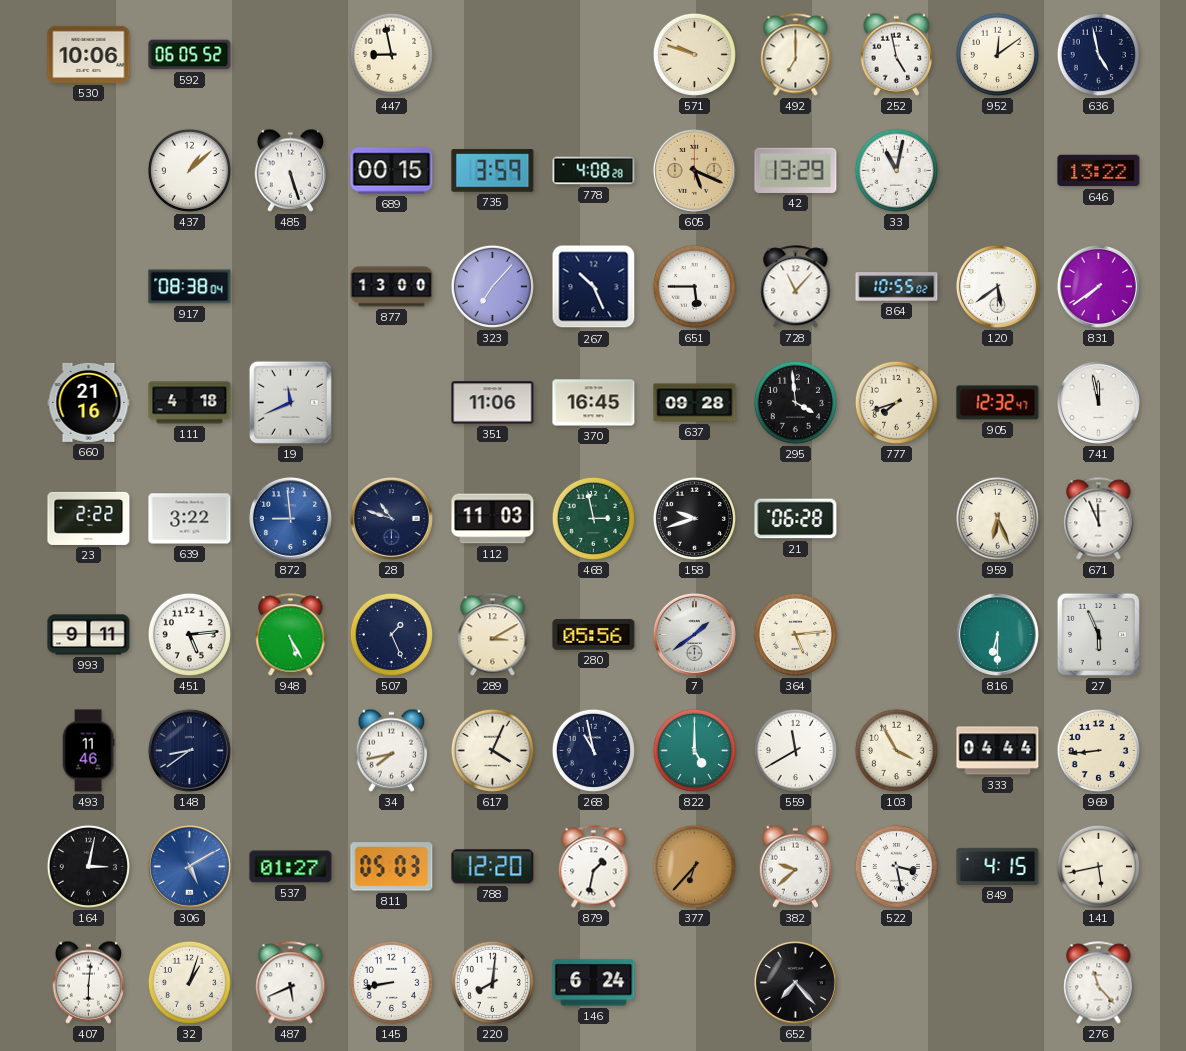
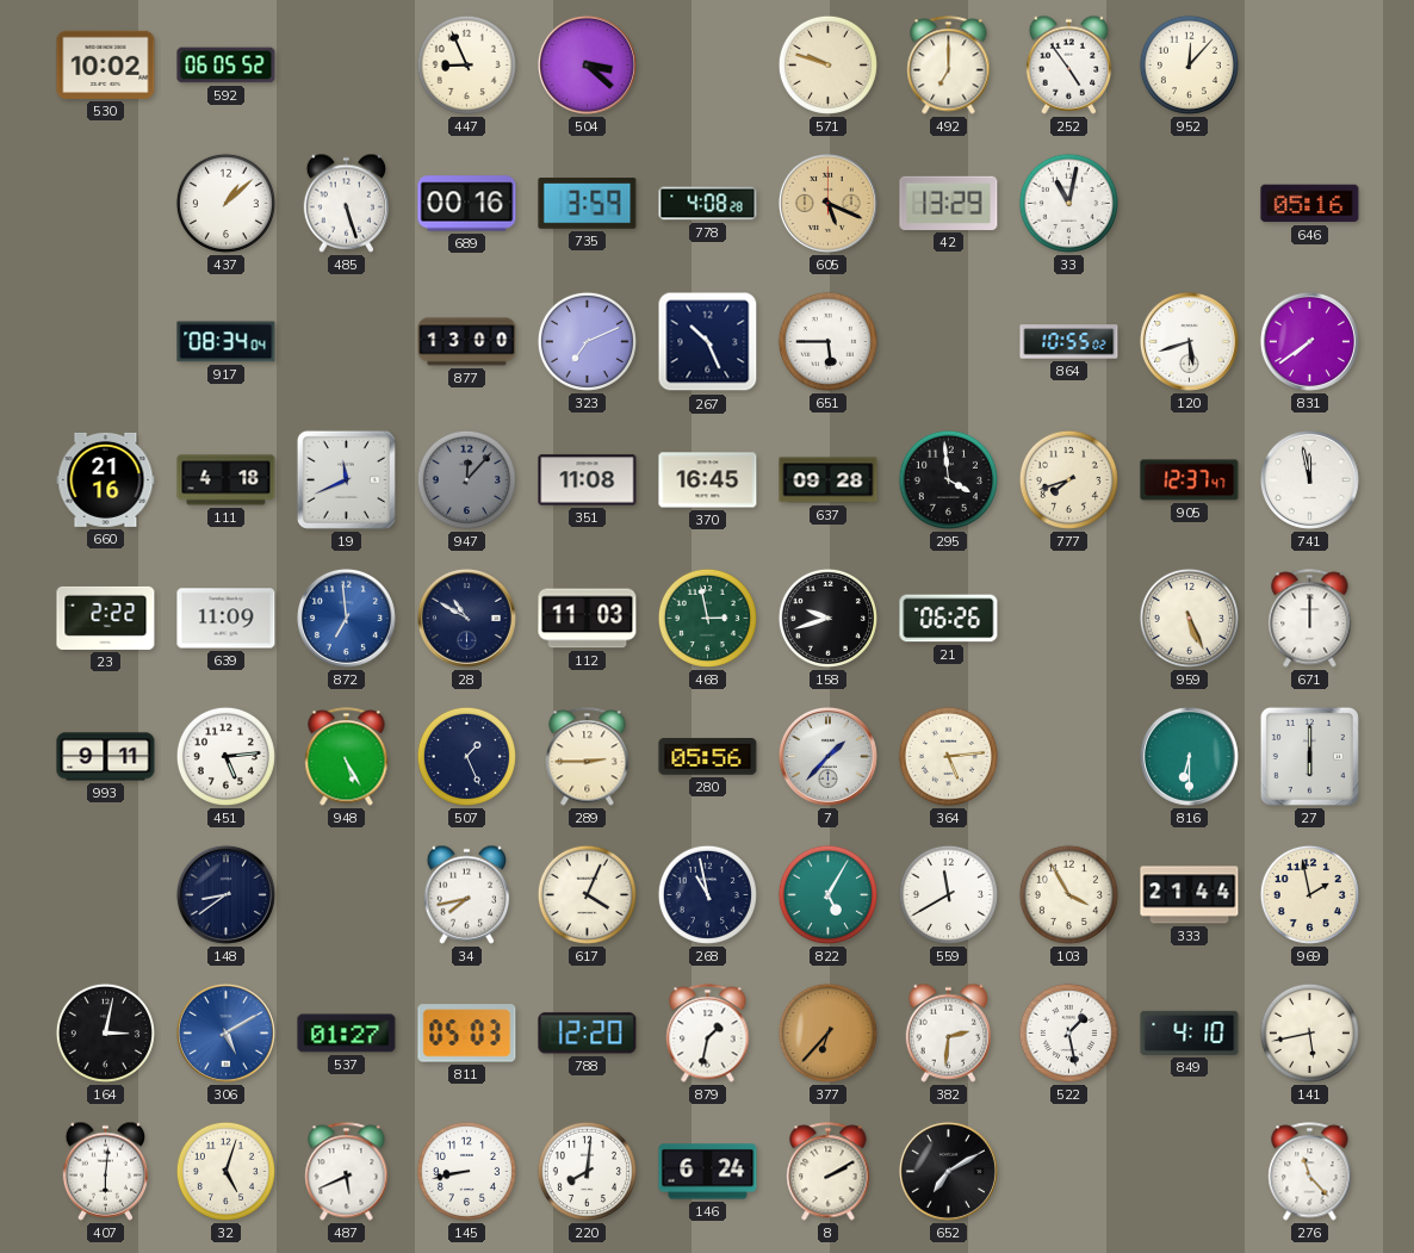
530: 10:06 -> 10:02
447: 8:58 -> 8:56
504: none -> 3:22
252: 4:58 -> 4:54
952: 12:09 -> 12:07
636: 4:58 -> none
689: 00:15 -> 00:16
646: 13:22 -> 05:16
917: 08:38 -> 08:34
323: 7:07 -> 7:11
728: 11:07 -> none
120: 5:39 -> 5:42
947: none -> 12:07
351: 11:06 -> 11:08
905: 12:32 -> 12:37
639: 3:22 -> 11:09
872: 8:59 -> 6:59
28: 10:48 -> 10:50
21: 06:28 -> 06:26
959: 6:26 -> 5:26
671: 11:56 -> 12:00
289: 3:10 -> 2:45
7: 1:39 -> 1:37
27: 5:56 -> 6:00
493: 11:46 -> none
822: 5:00 -> 5:05
333: 04:44 -> 21:44
969: 8:44 -> 1:58
382: 9:38 -> 2:31
522: 3:28 -> 1:28
849: 4:15 -> 4:10
32: 1:03 -> 5:03
8: none -> 2:10
652: 7:23 -> 7:10
